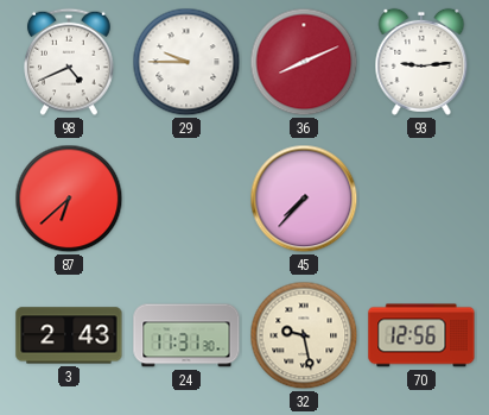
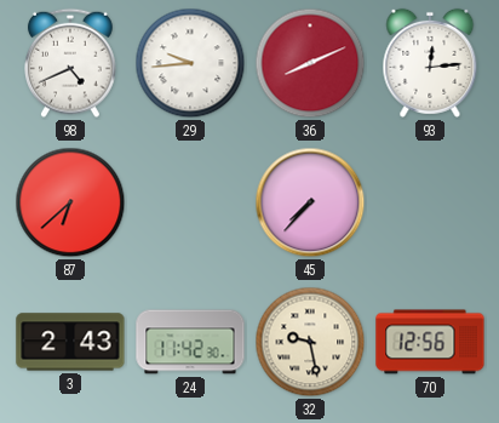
29: 9:45 -> 9:44
93: 9:14 -> 12:14
24: 11:31 -> 11:42
